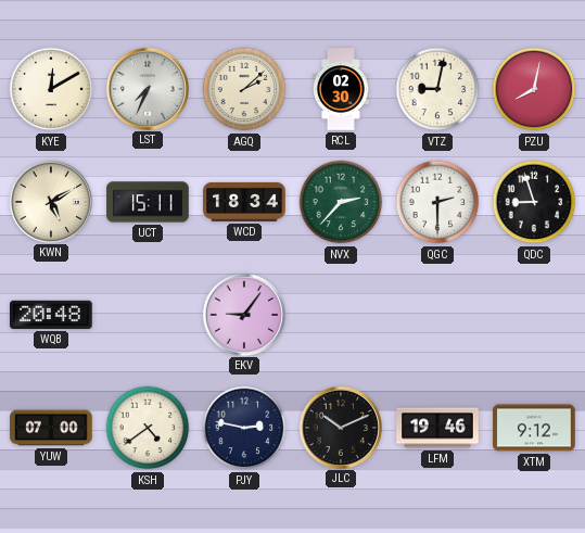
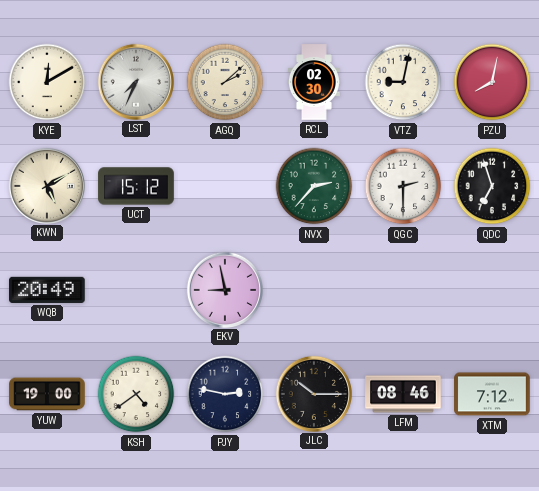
UCT: 15:11 -> 15:12
WCD: 18:34 -> none
QDC: 8:57 -> 6:57
WQB: 20:48 -> 20:49
EKV: 9:06 -> 8:58
YUW: 07:00 -> 19:00
JLC: 10:11 -> 10:15
LFM: 19:46 -> 08:46
XTM: 9:12 -> 7:12
